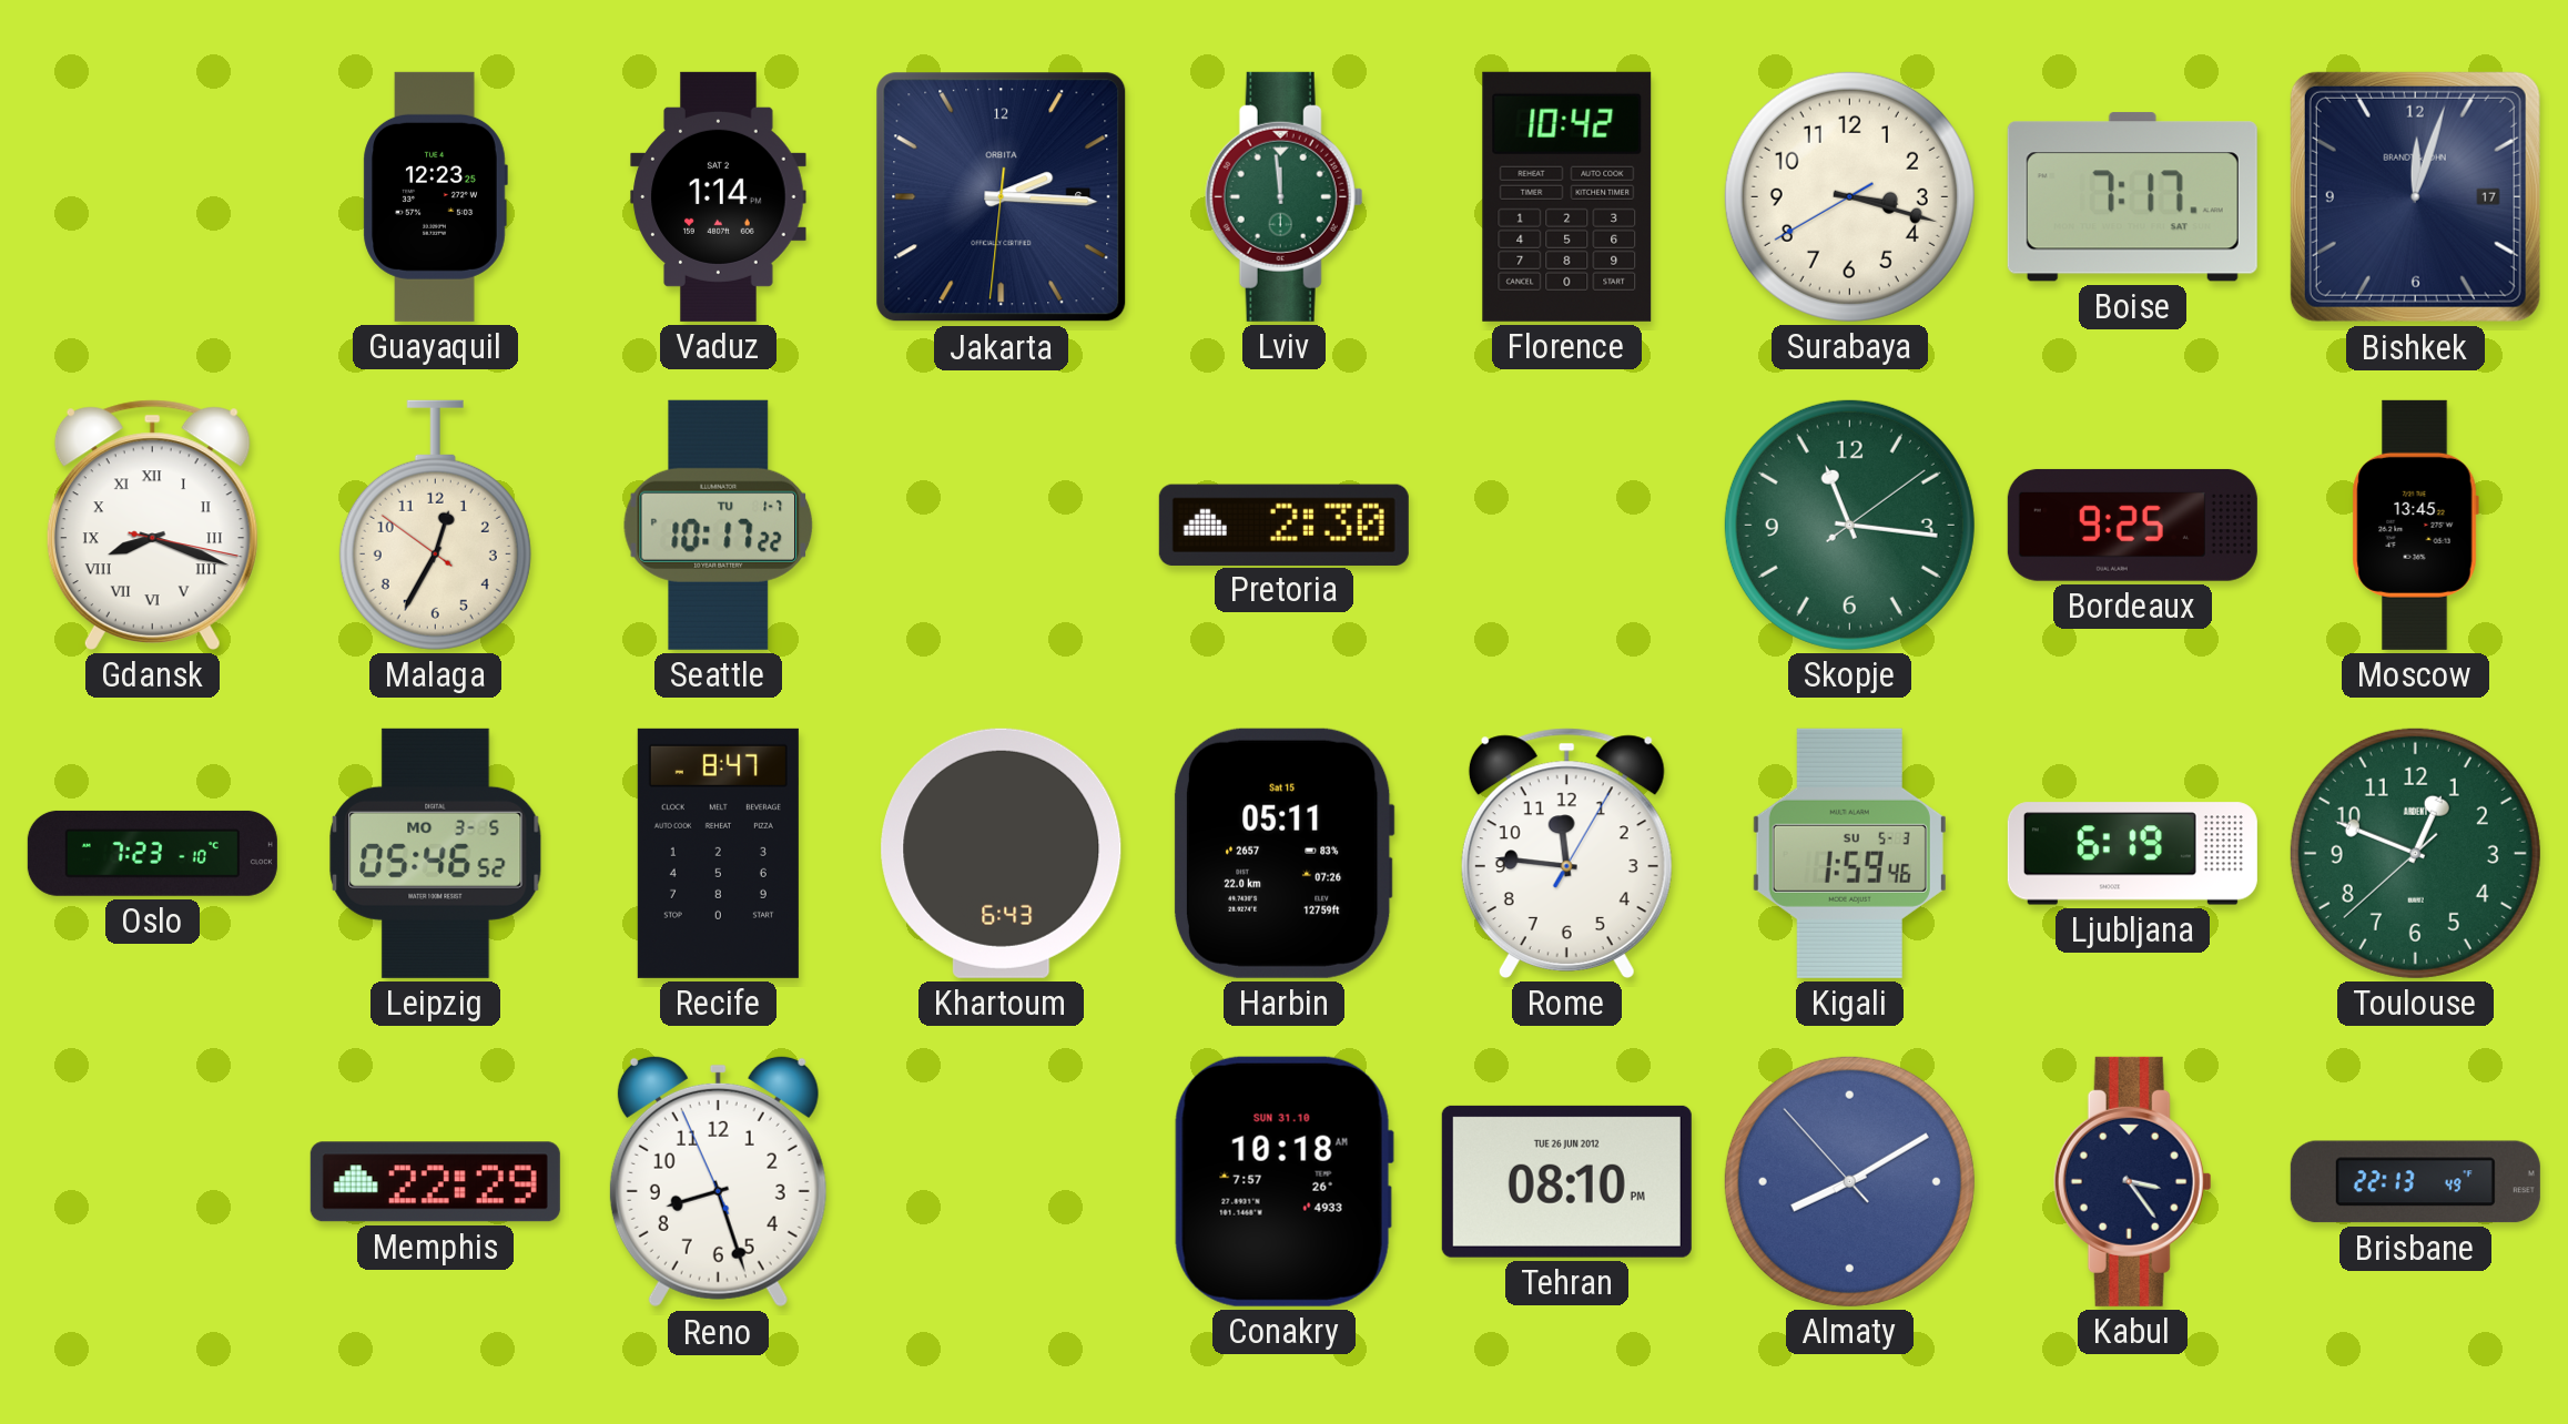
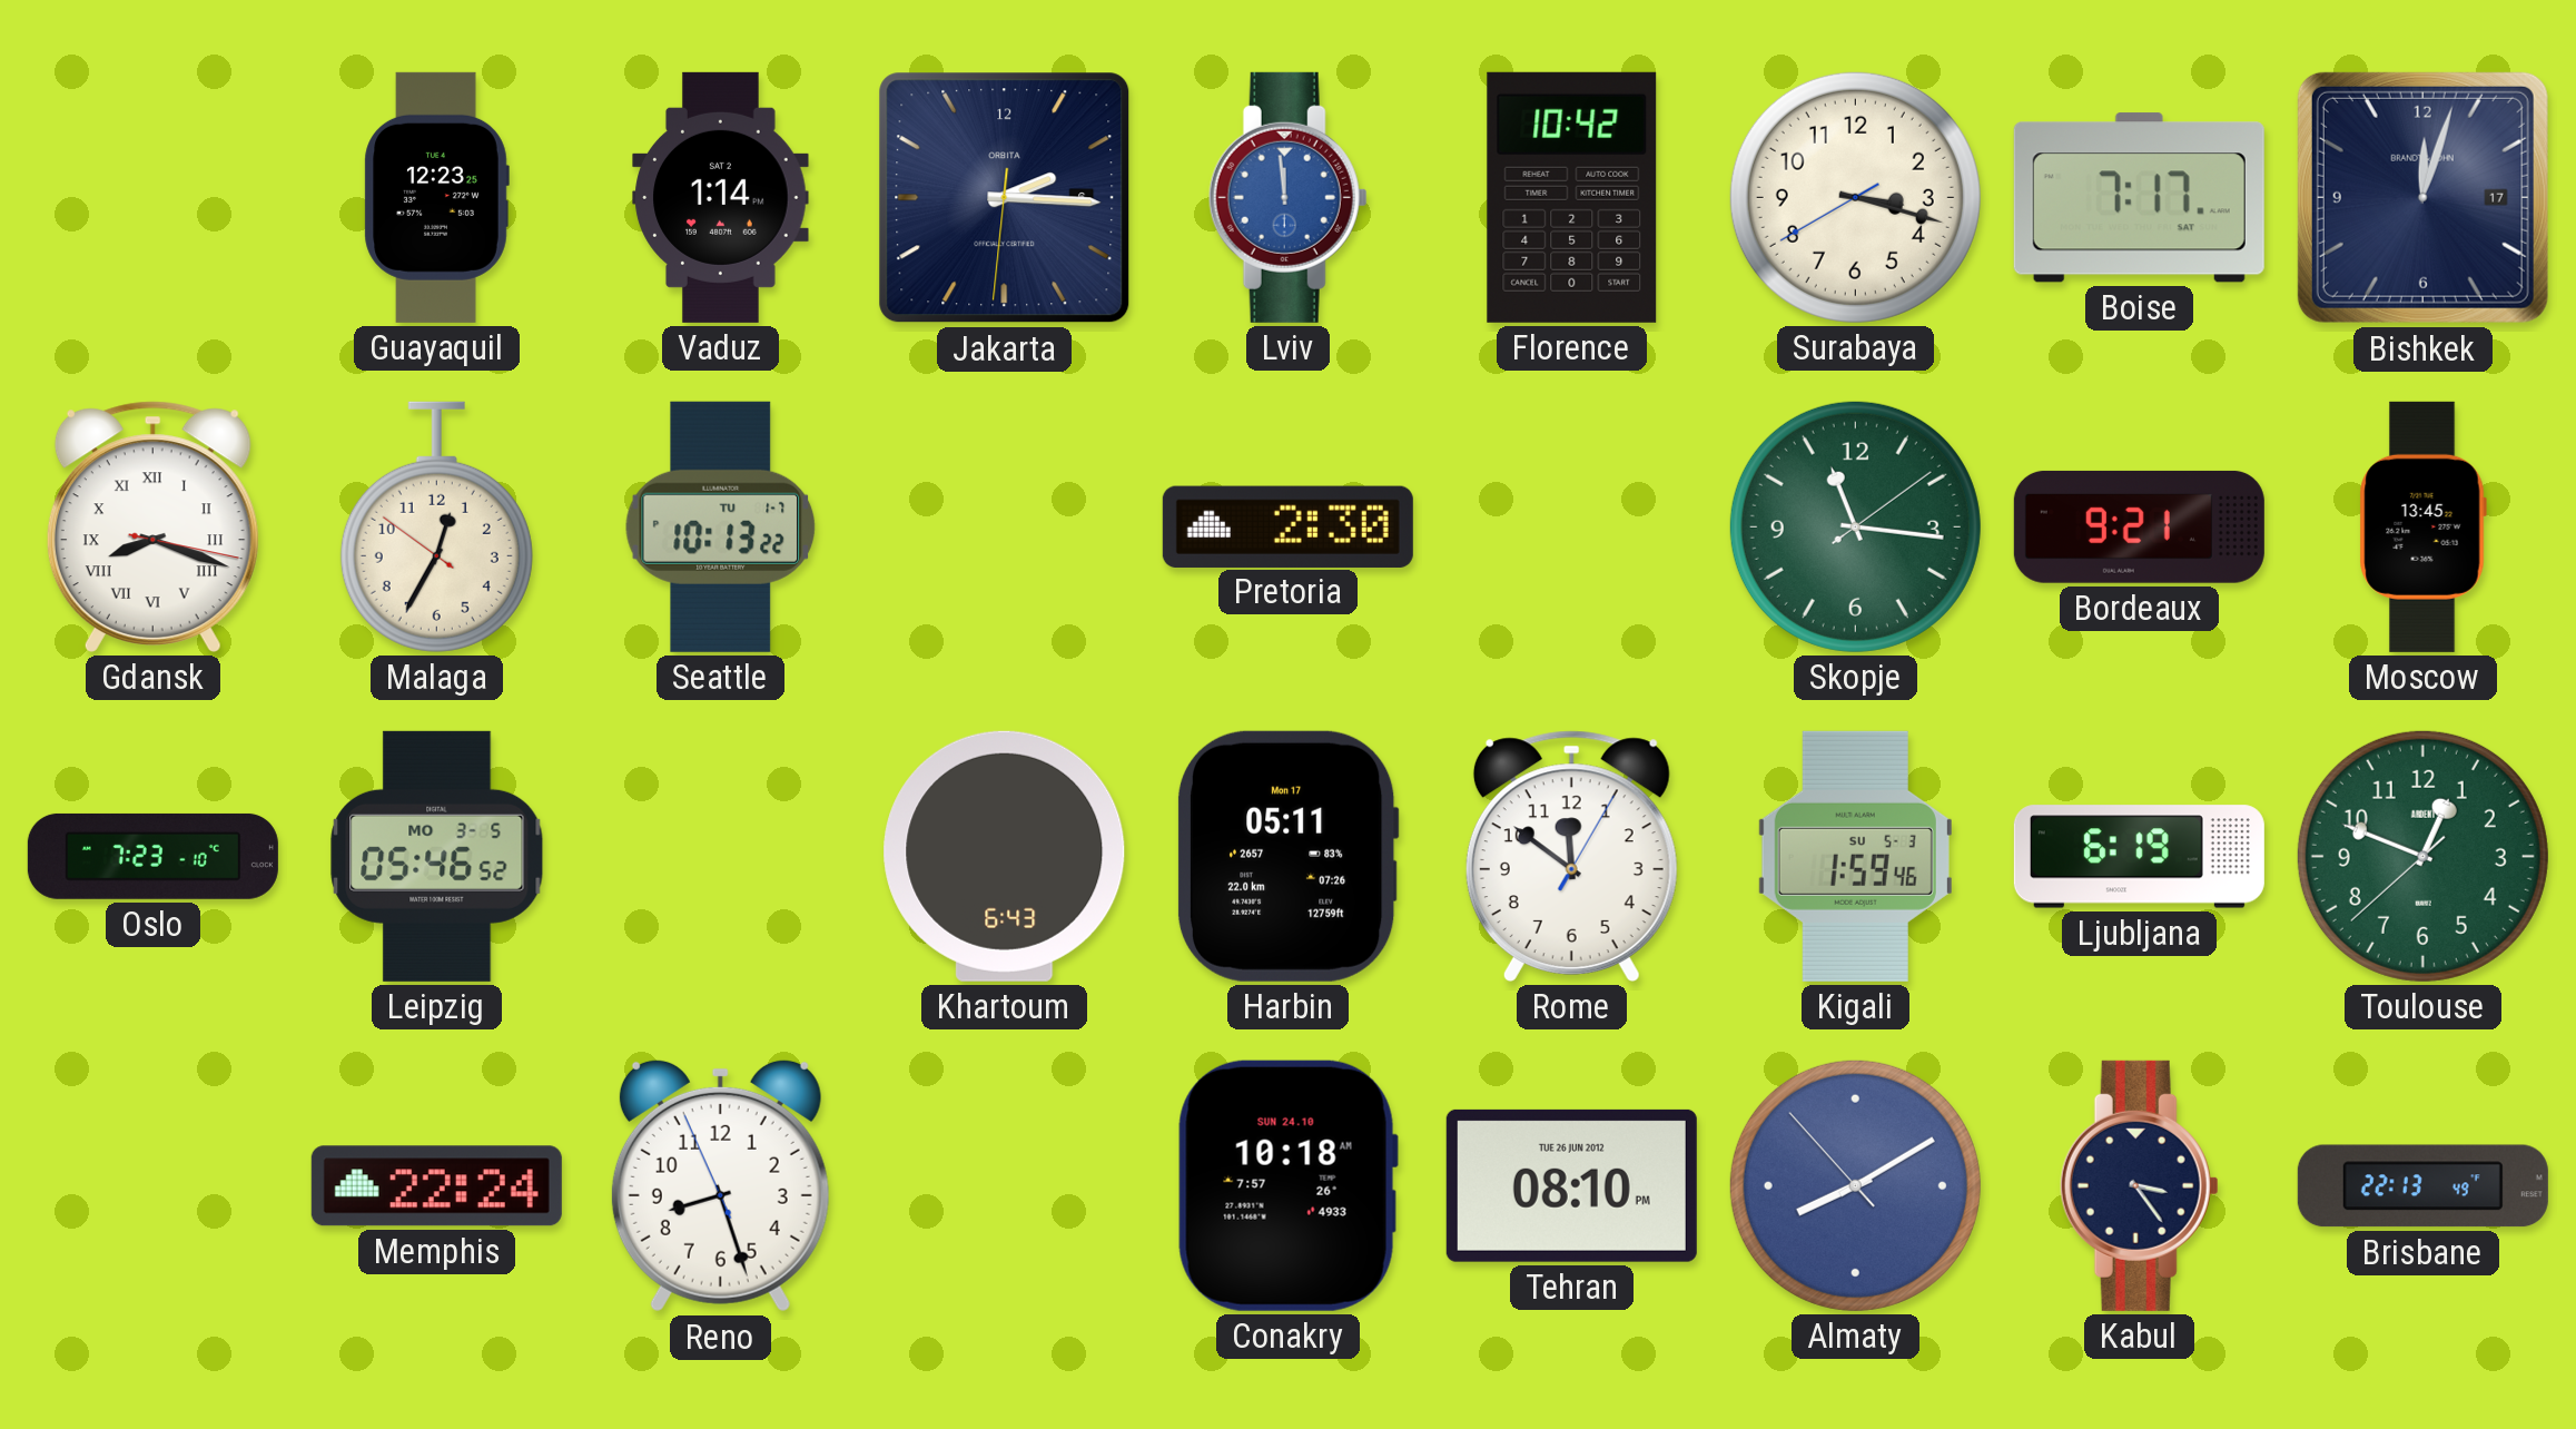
Lviv dial: green -> blue
Seattle: 10:17 -> 10:13
Bordeaux: 9:25 -> 9:21
Recife: 8:47 -> none
Harbin date: Sat 15 -> Mon 17
Rome: 11:46 -> 11:51
Memphis: 22:29 -> 22:24
Conakry date: SUN 31.10 -> SUN 24.10
